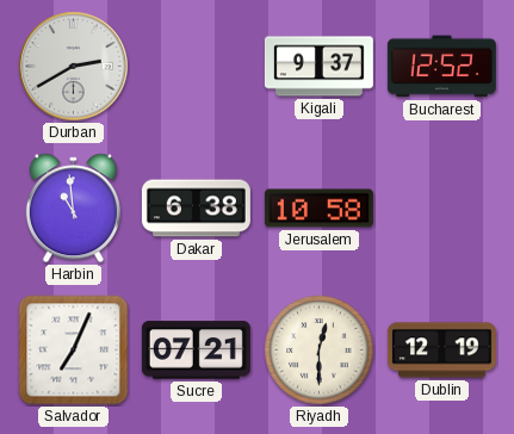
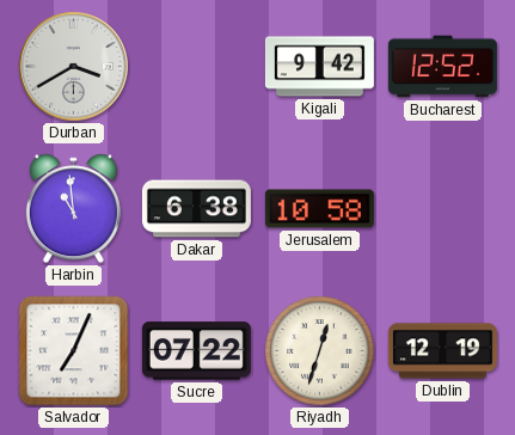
Durban: 2:40 -> 3:40
Kigali: 9:37 -> 9:42
Sucre: 07:21 -> 07:22
Riyadh: 12:30 -> 12:33
